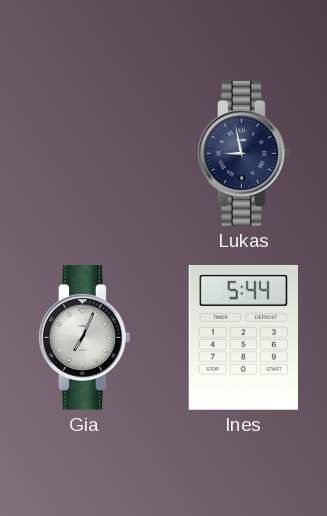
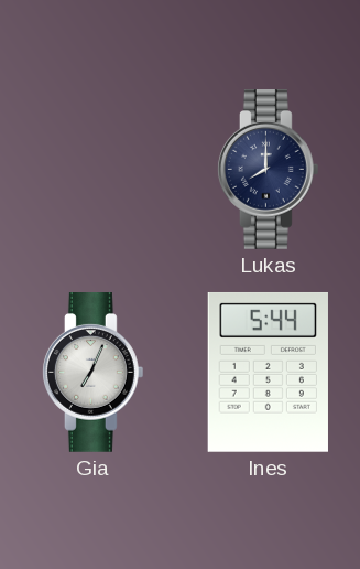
Lukas: 8:58 -> 8:00
